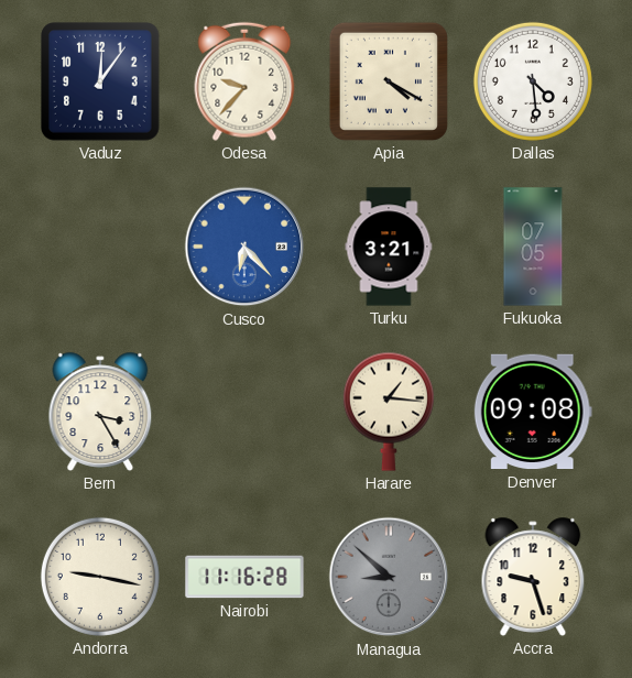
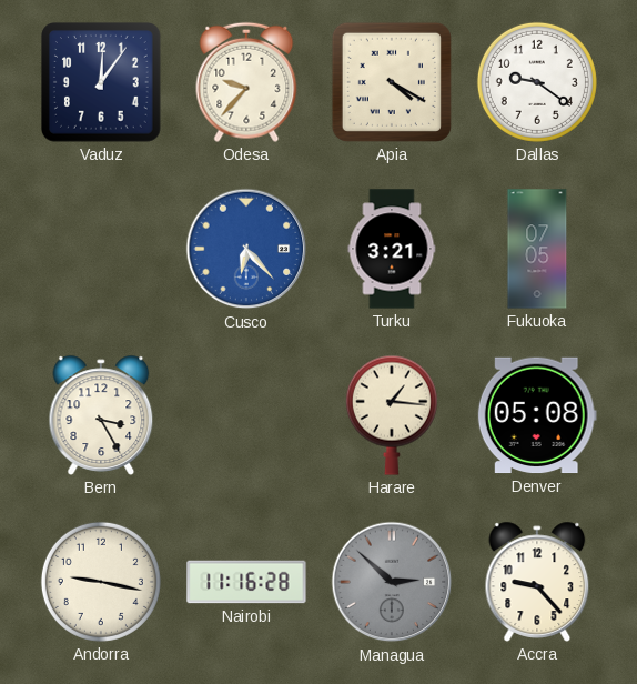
Dallas: 4:29 -> 9:21
Denver: 09:08 -> 05:08
Managua: 8:52 -> 2:52
Accra: 9:27 -> 9:23
